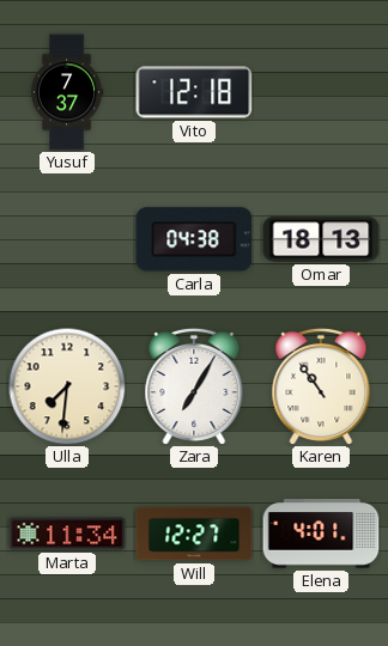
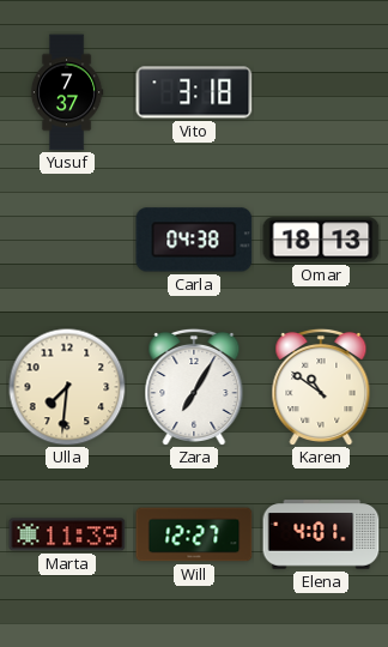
Vito: 12:18 -> 3:18
Karen: 10:54 -> 10:51
Marta: 11:34 -> 11:39
